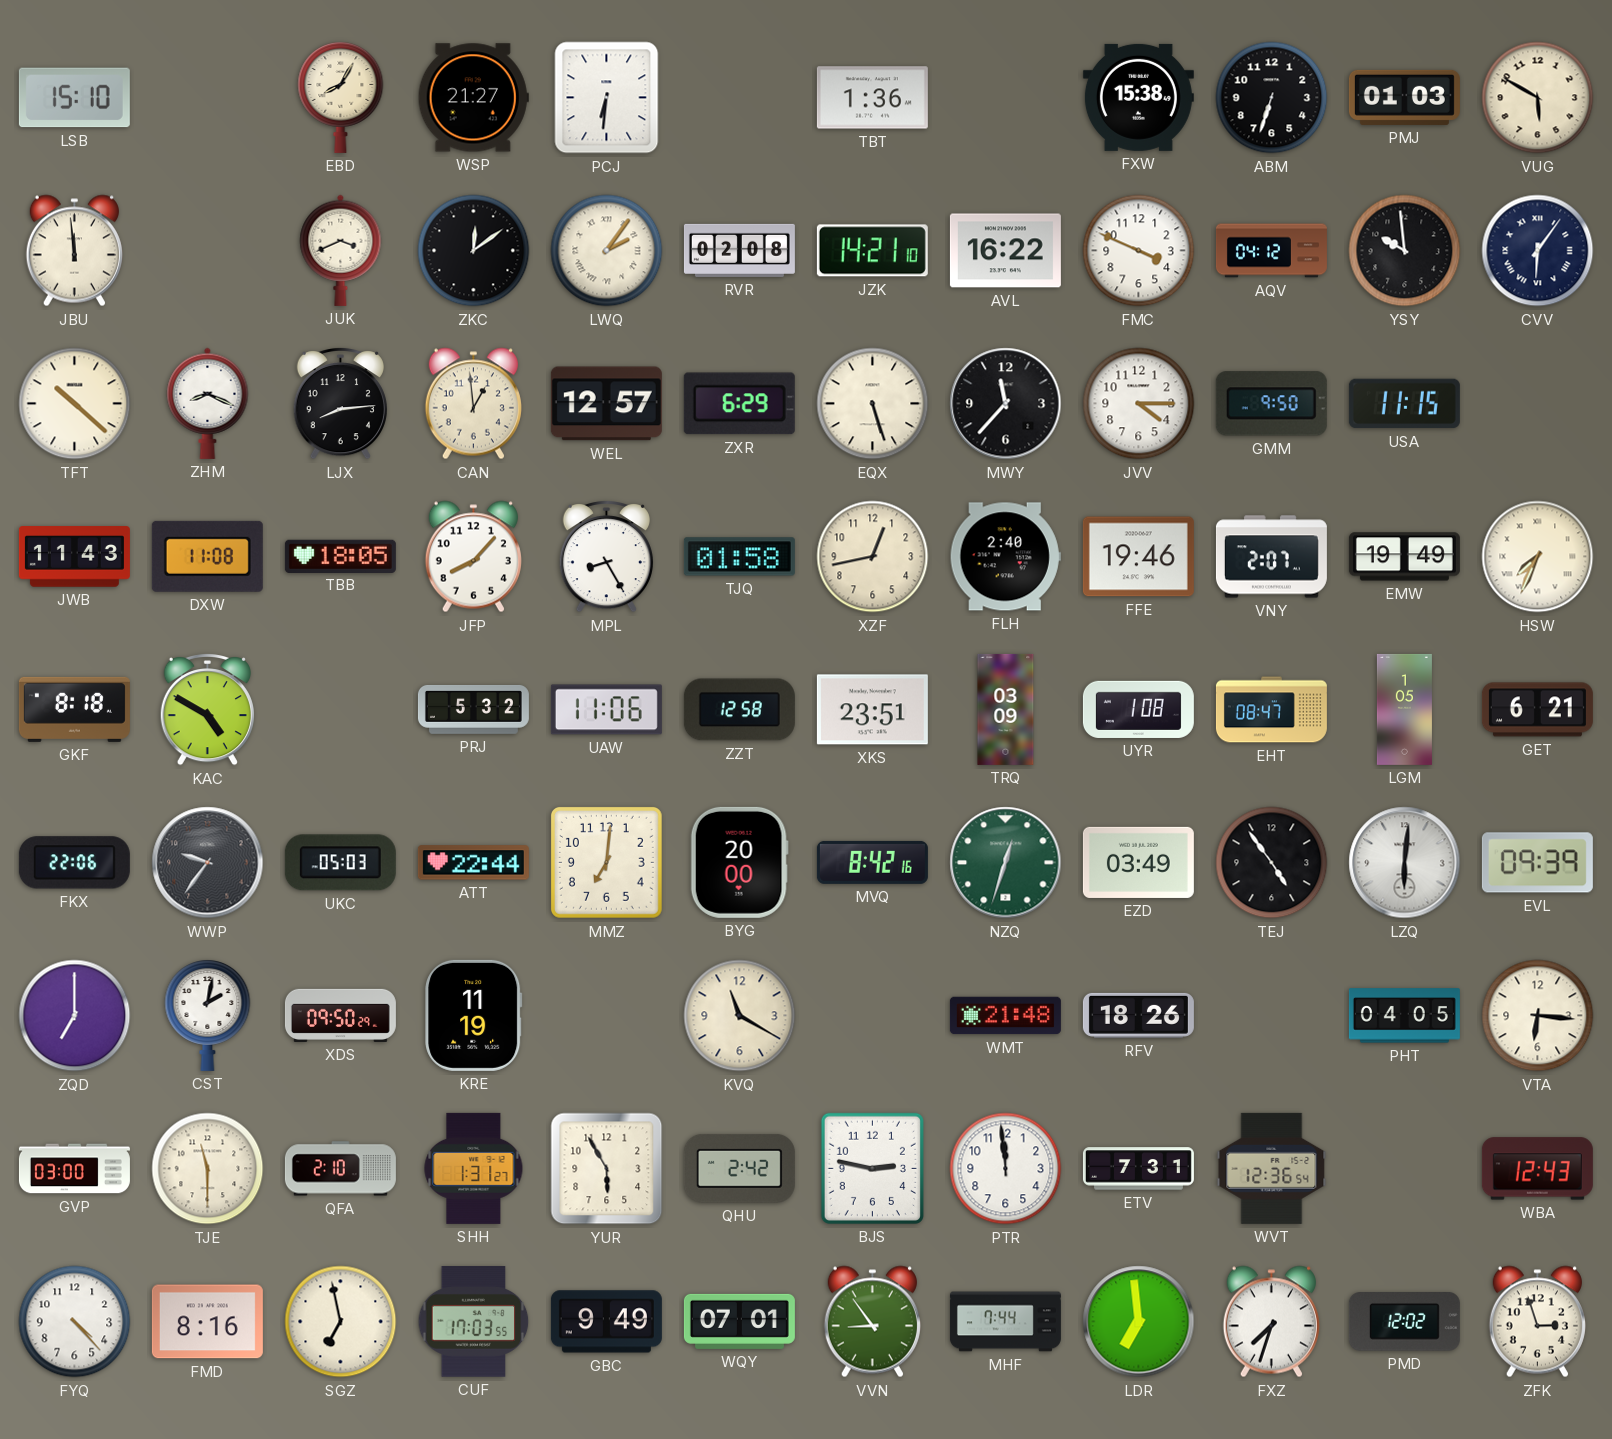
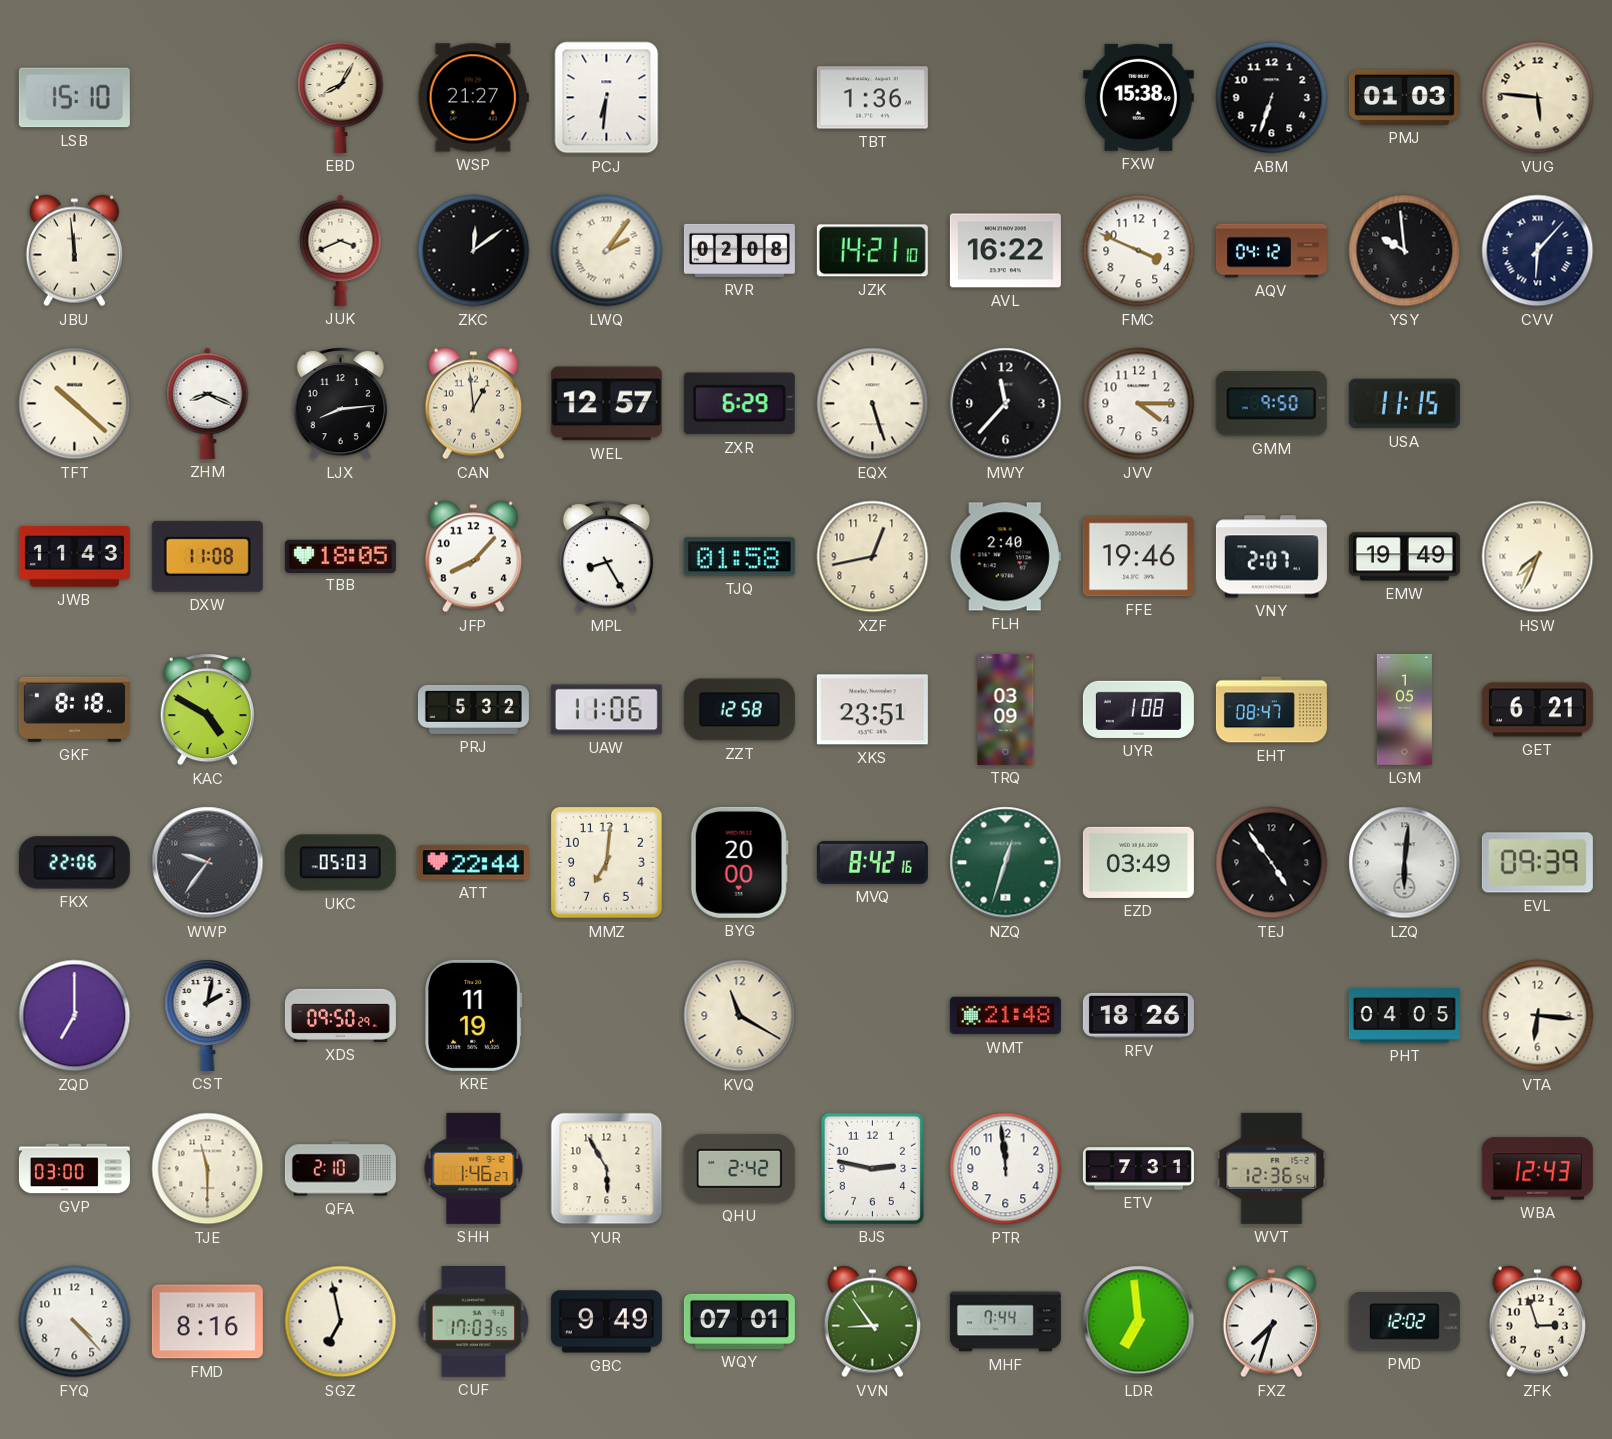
VUG: 5:50 -> 5:46
CVV: 6:06 -> 6:07
SHH: 1:31 -> 1:46
